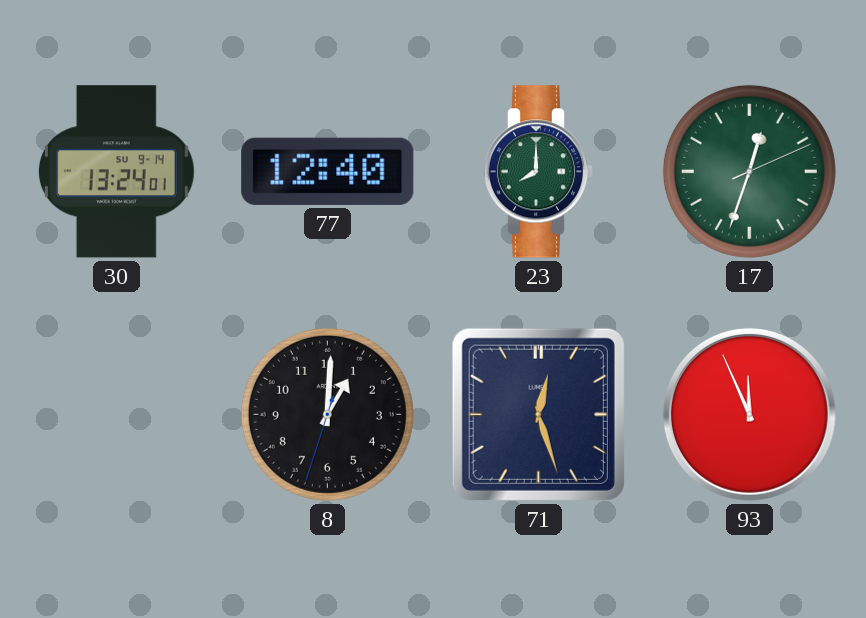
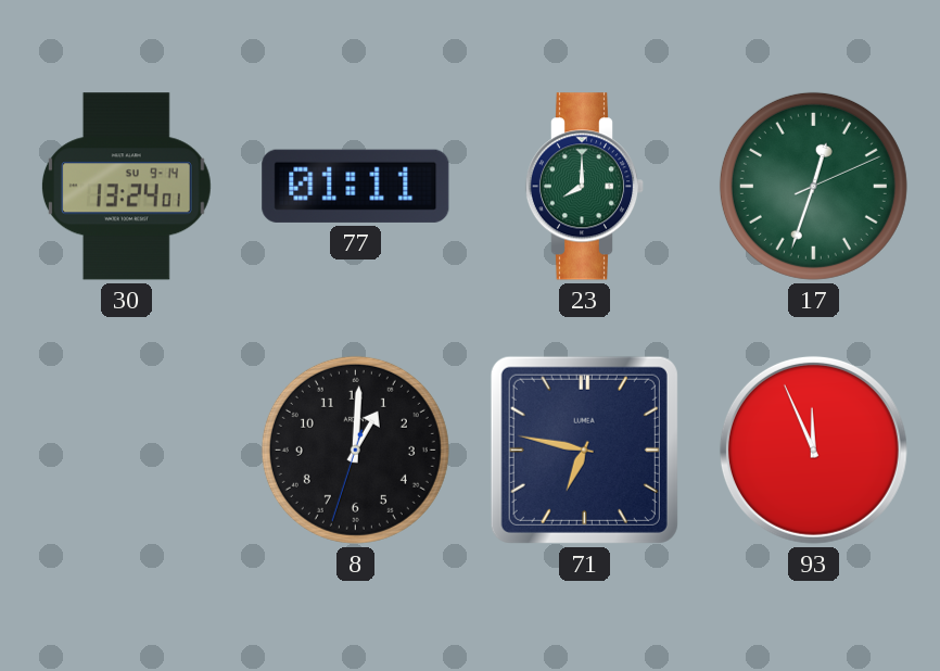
77: 12:40 -> 01:11
71: 12:27 -> 6:47
